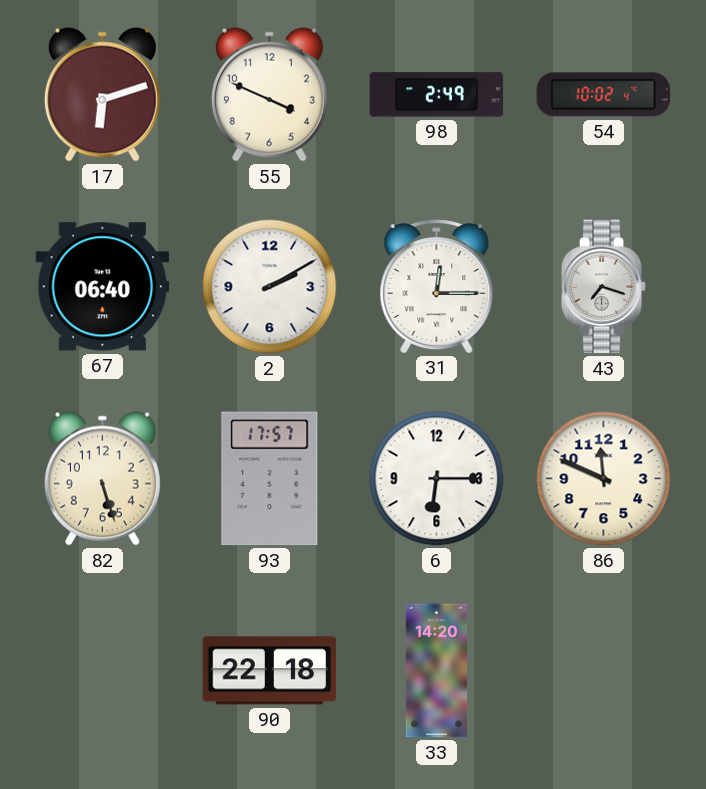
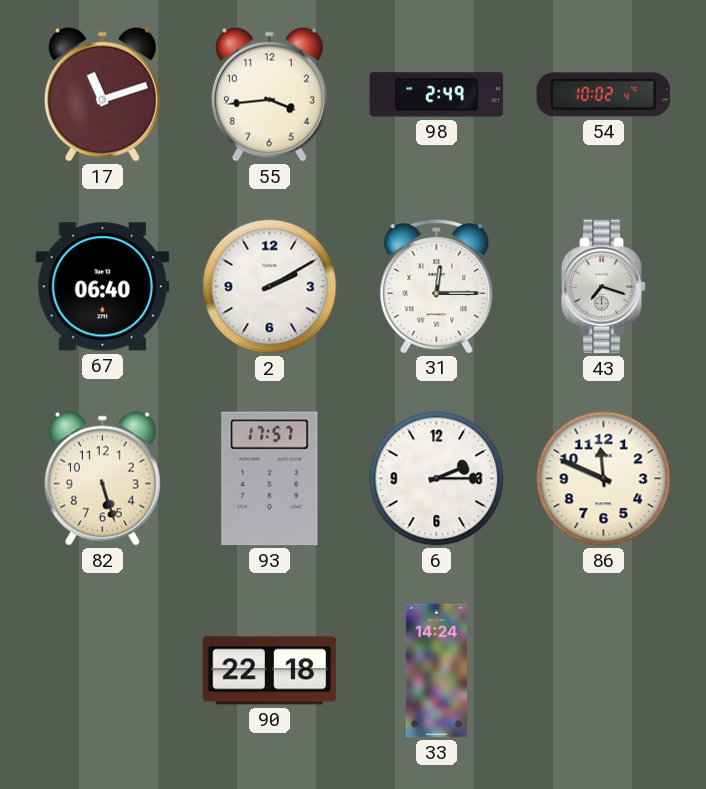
17: 6:12 -> 11:12
55: 3:49 -> 3:44
6: 6:15 -> 2:15
33: 14:20 -> 14:24
